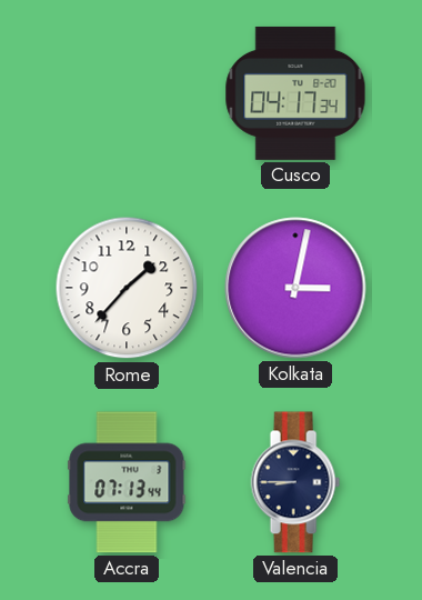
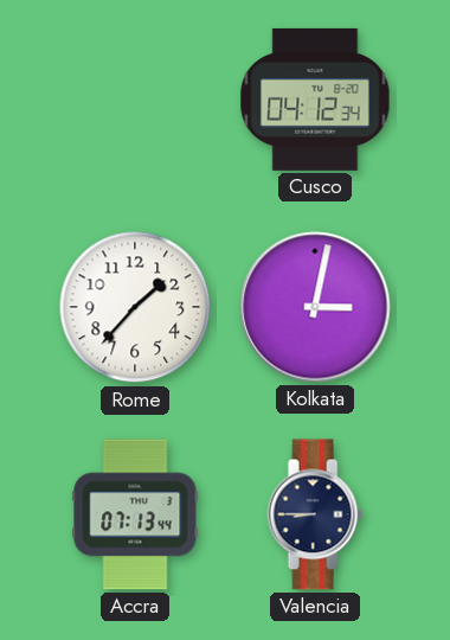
Cusco: 04:17 -> 04:12
